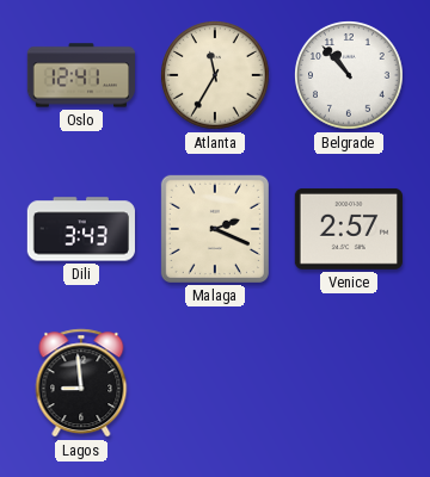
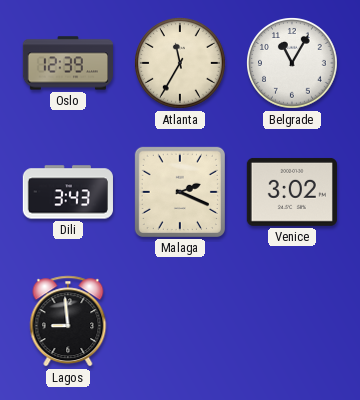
Oslo: 12:41 -> 12:39
Belgrade: 10:53 -> 11:05
Venice: 2:57 -> 3:02
